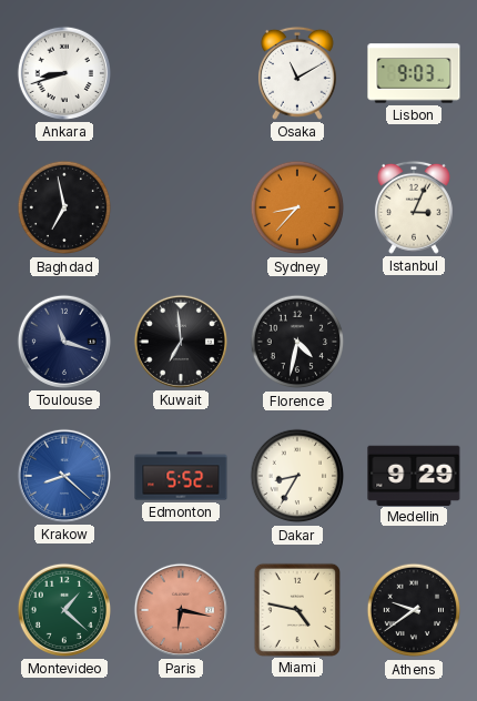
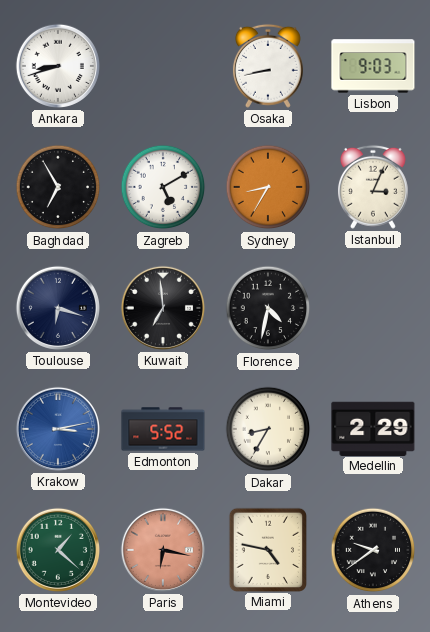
Osaka: 11:10 -> 8:43
Baghdad: 6:58 -> 6:55
Zagreb: none -> 5:10
Sydney: 8:37 -> 8:35
Toulouse: 11:18 -> 6:18
Krakow: 8:22 -> 3:13
Medellin: 9:29 -> 2:29
